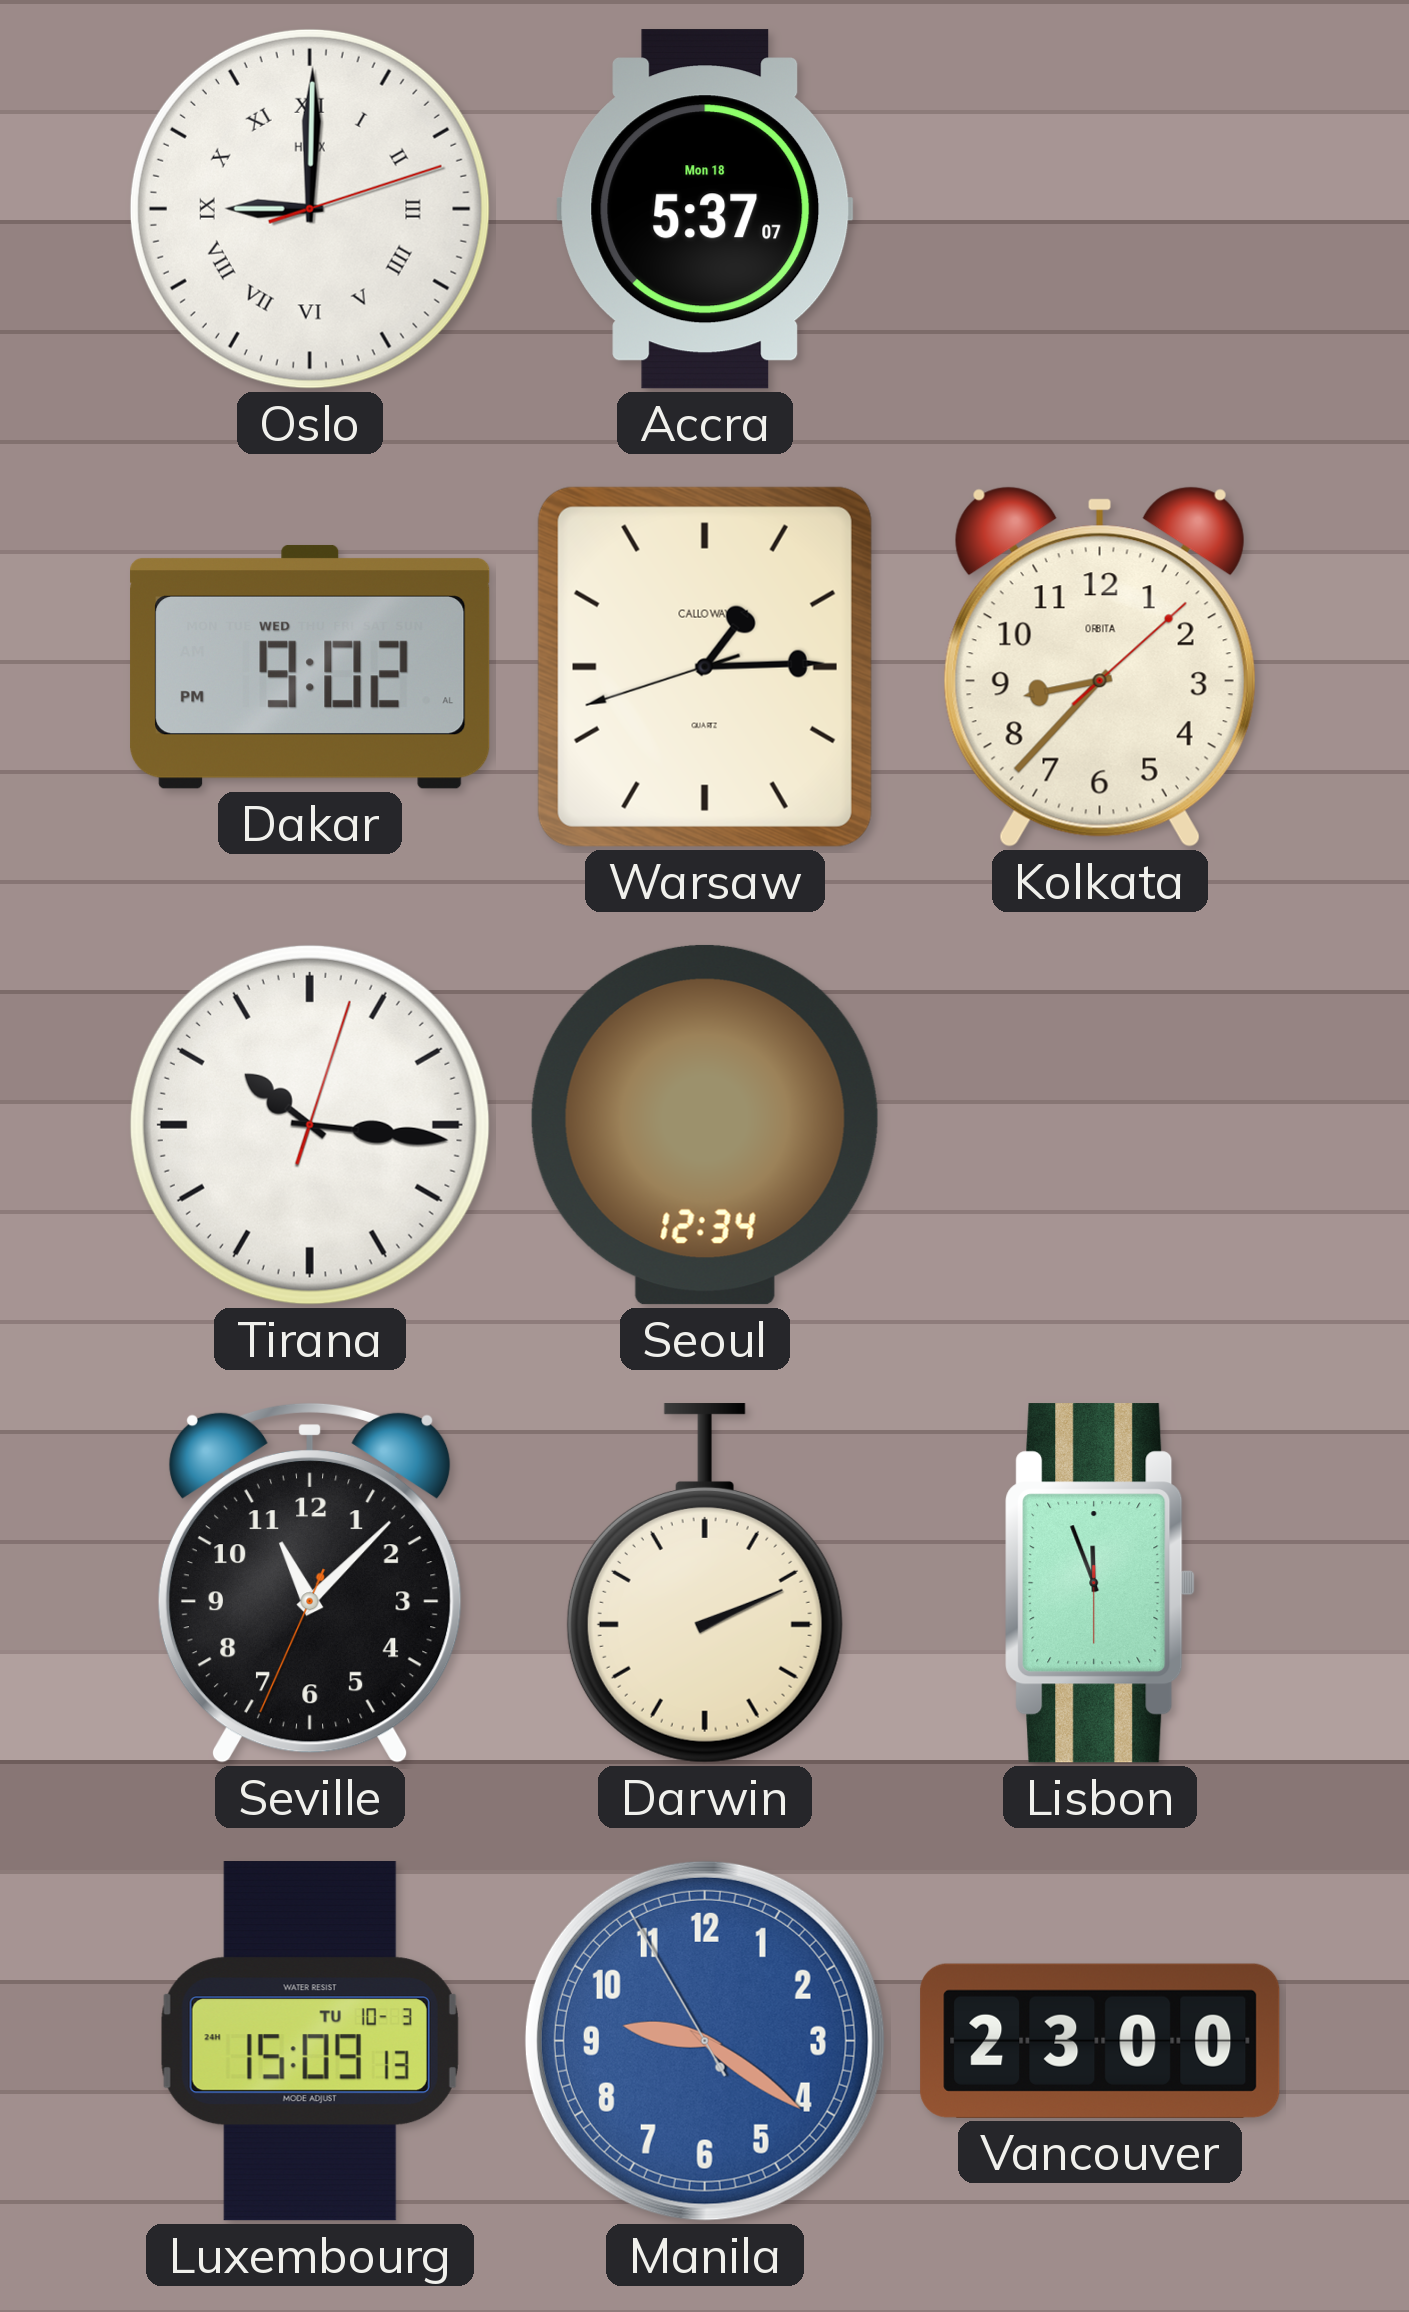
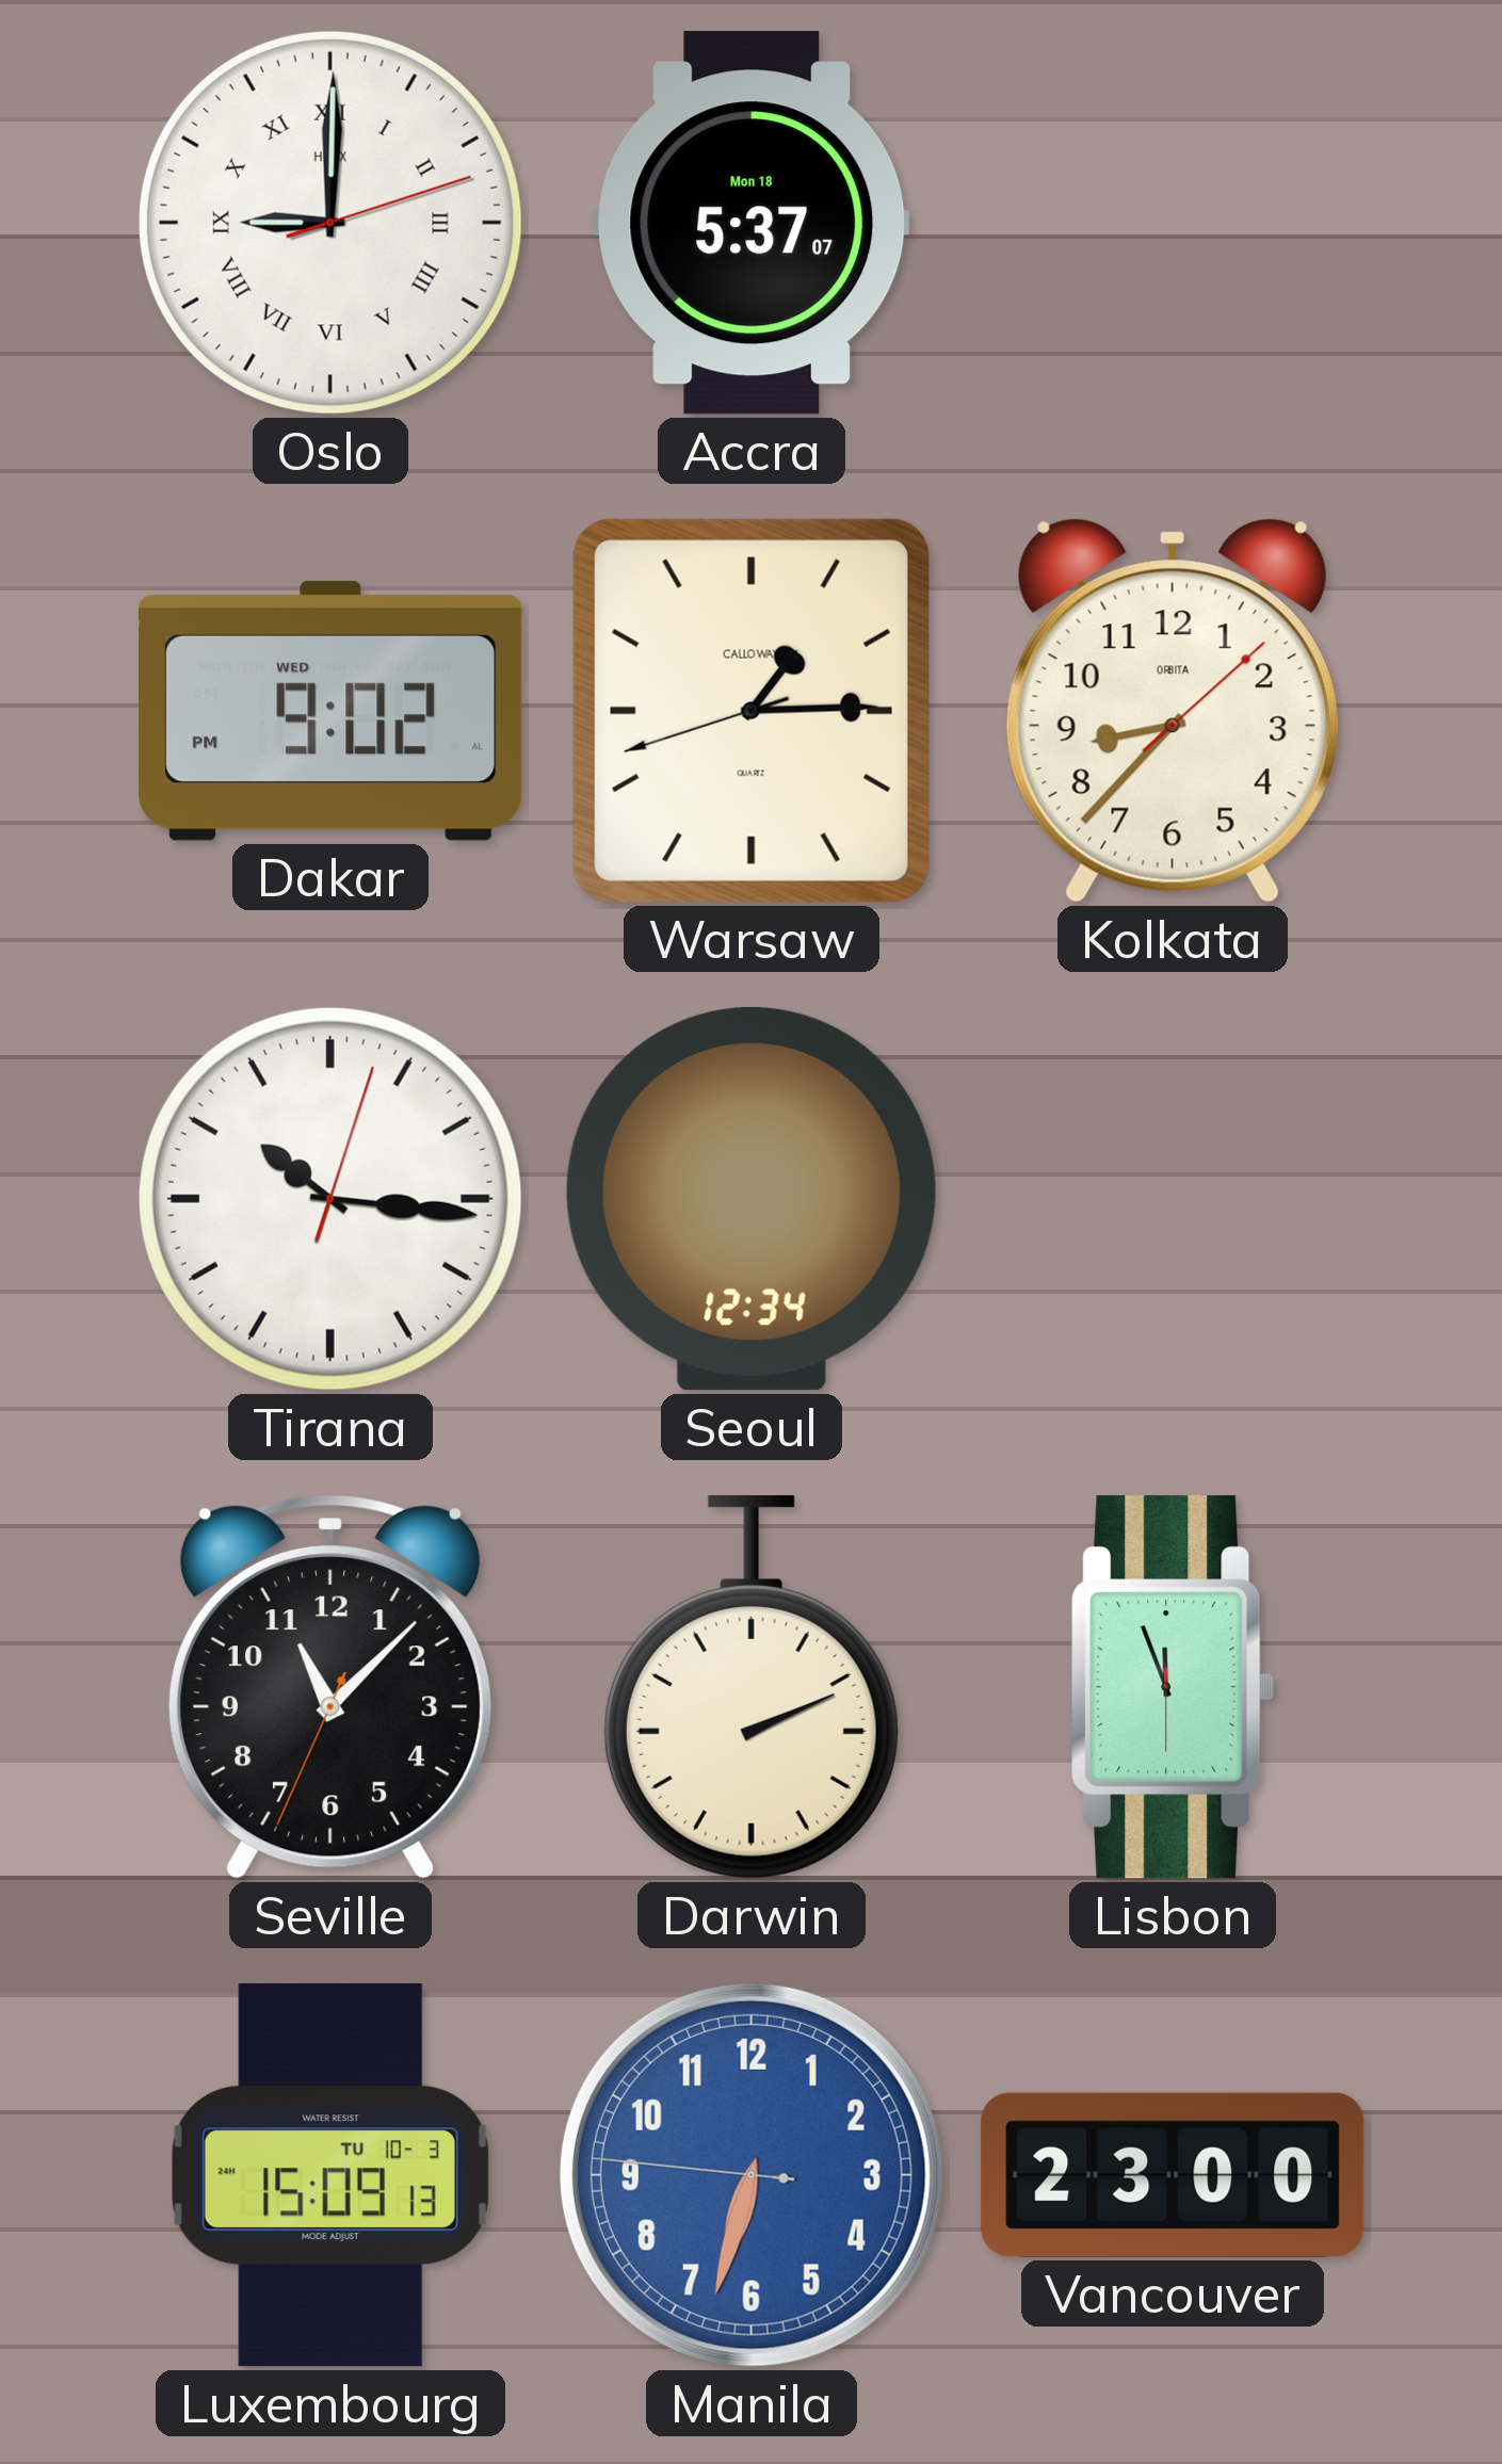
Manila: 9:20 -> 6:32
